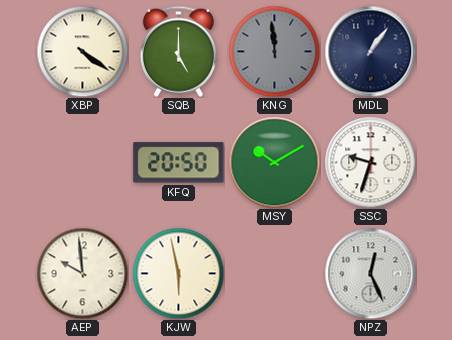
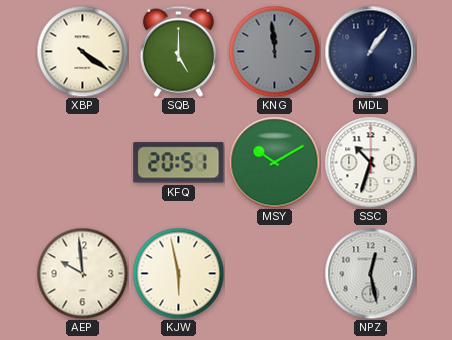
KFQ: 20:50 -> 20:51
SSC: 9:33 -> 10:33
NPZ: 12:26 -> 12:28
